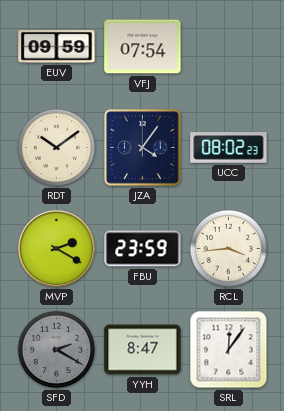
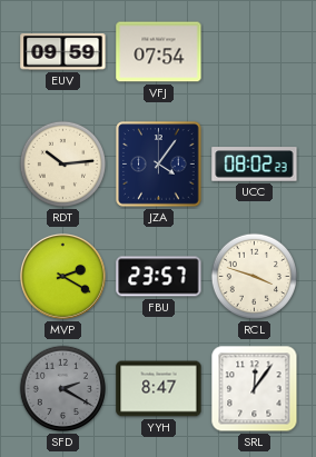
RDT: 10:09 -> 10:14
FBU: 23:59 -> 23:57
RCL: 3:44 -> 3:48
